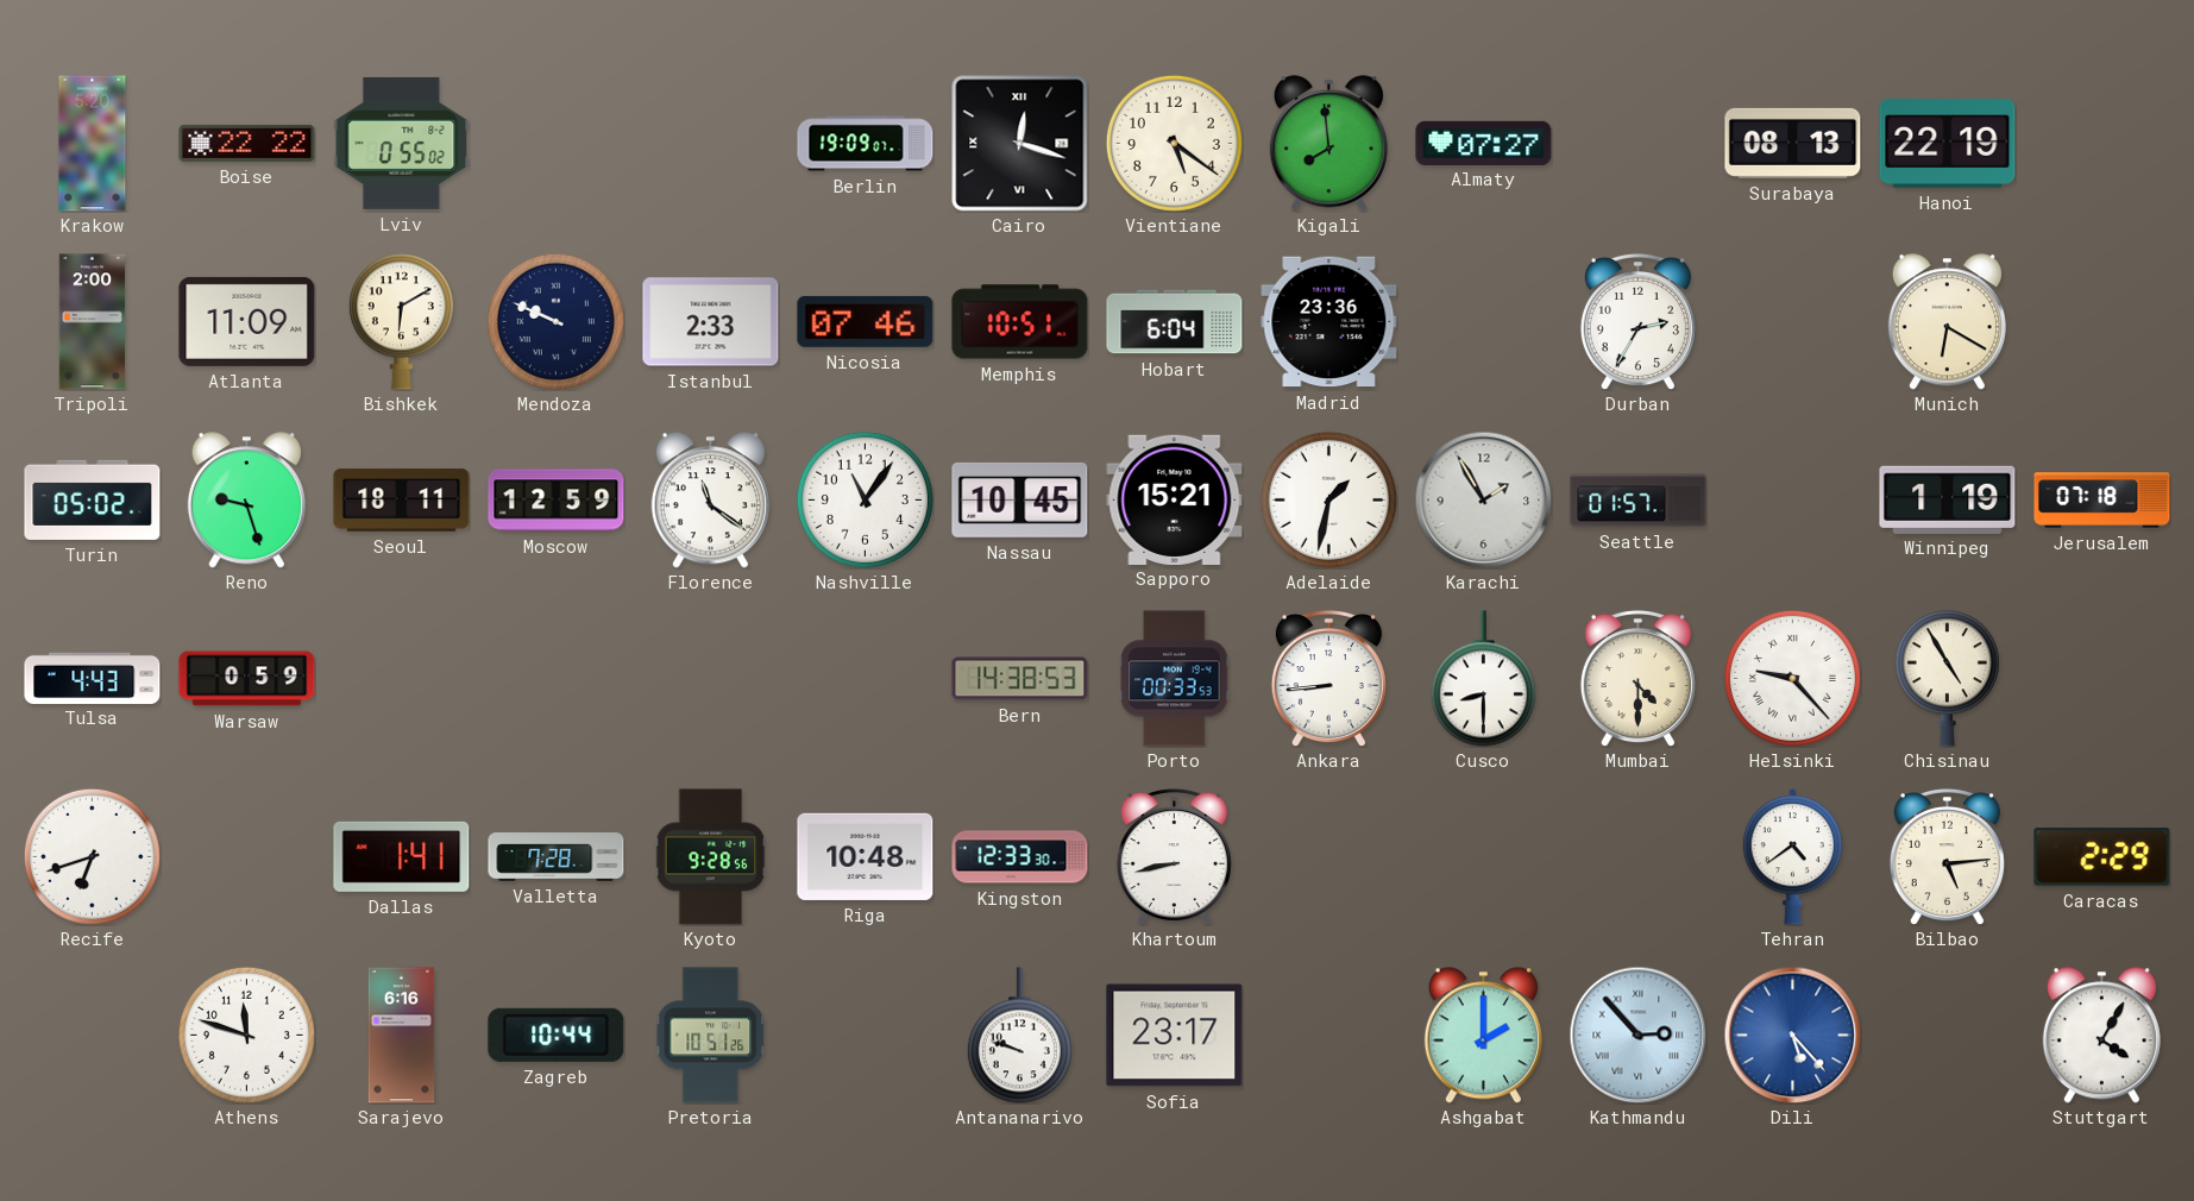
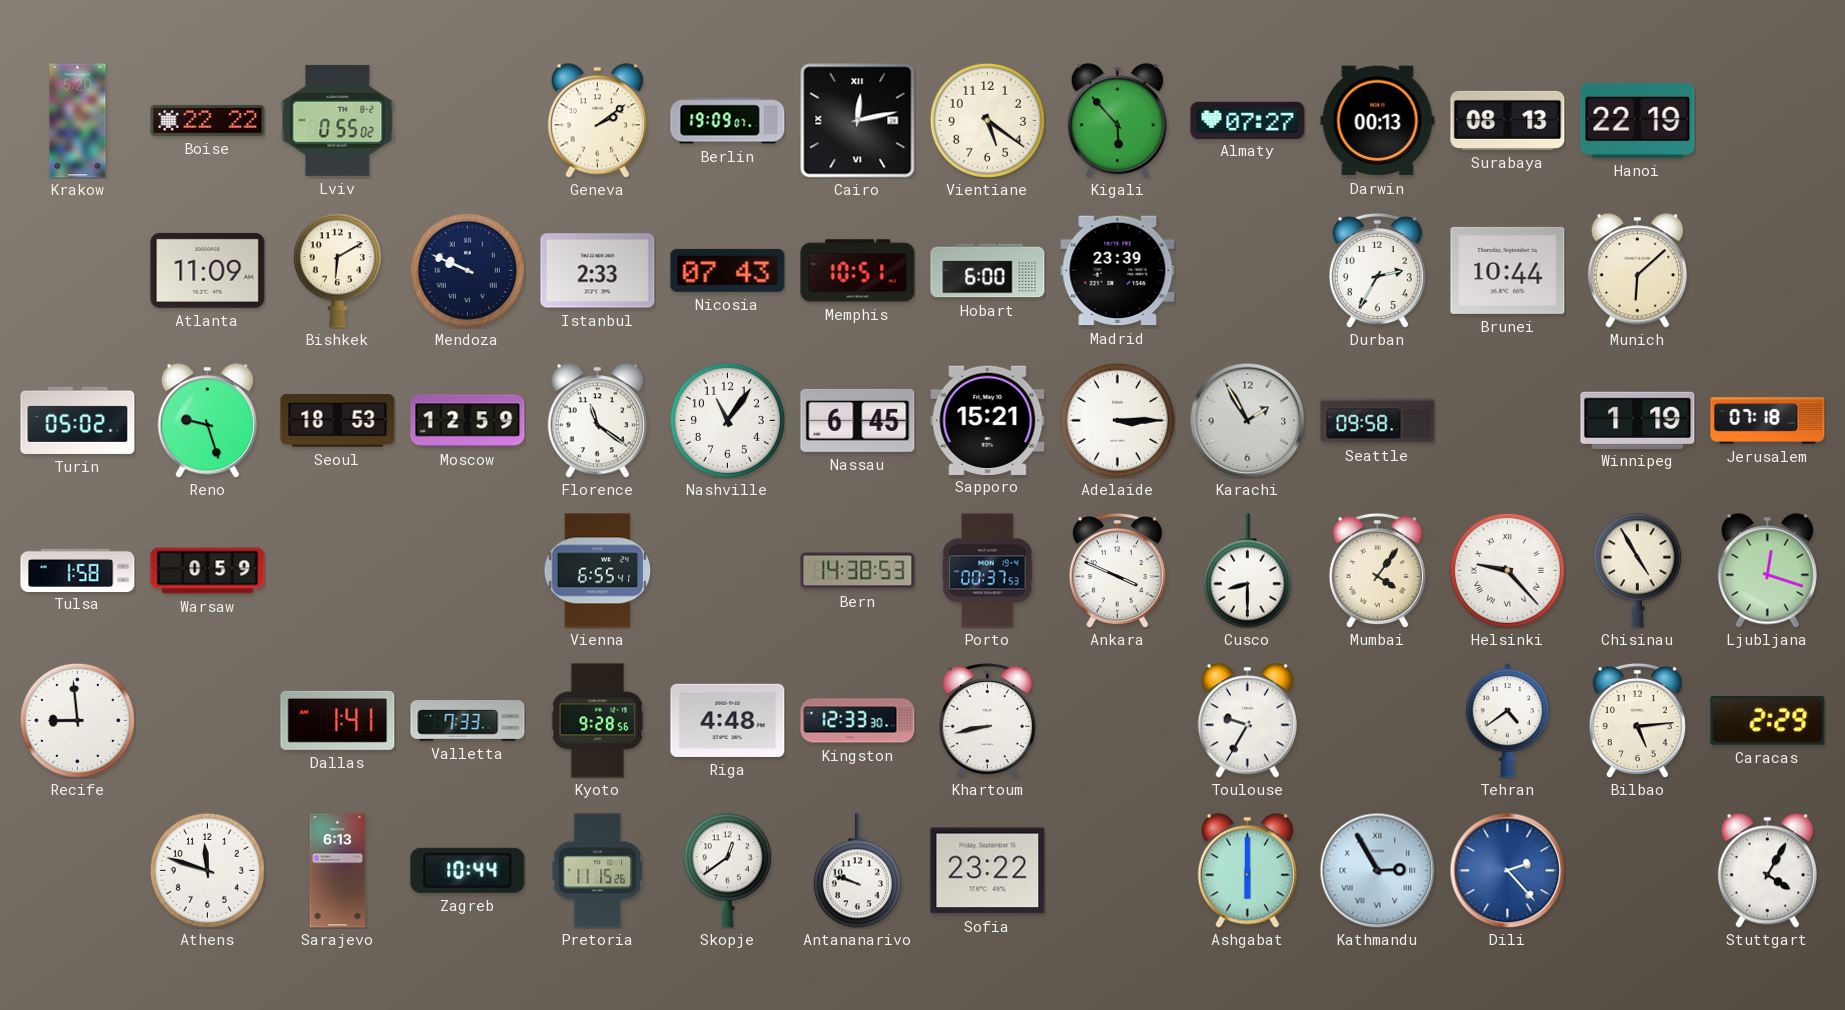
Geneva: none -> 2:09
Cairo: 12:18 -> 12:13
Kigali: 7:59 -> 5:53
Darwin: none -> 00:13
Tripoli: 2:00 -> none
Nicosia: 07:46 -> 07:43
Hobart: 6:04 -> 6:00
Madrid: 23:36 -> 23:39
Brunei: none -> 10:44
Munich: 6:20 -> 6:08
Seoul: 18:11 -> 18:53
Nassau: 10:45 -> 6:45
Adelaide: 1:32 -> 3:15
Seattle: 01:57 -> 09:58
Tulsa: 4:43 -> 1:58
Vienna: none -> 6:55
Porto: 00:33 -> 00:37
Ankara: 8:44 -> 3:49
Mumbai: 4:30 -> 4:06
Ljubljana: none -> 12:18
Recife: 6:42 -> 8:59
Valletta: 7:28 -> 7:33
Riga: 10:48 -> 4:48
Toulouse: none -> 9:35
Sarajevo: 6:16 -> 6:13
Pretoria: 10:51 -> 11:15
Skopje: none -> 12:39
Sofia: 23:17 -> 23:22
Ashgabat: 2:00 -> 6:00
Kathmandu: 2:53 -> 2:55
Dili: 5:23 -> 2:23
